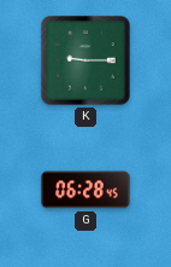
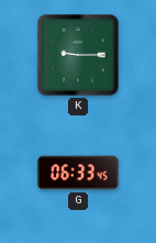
G: 06:28 -> 06:33
